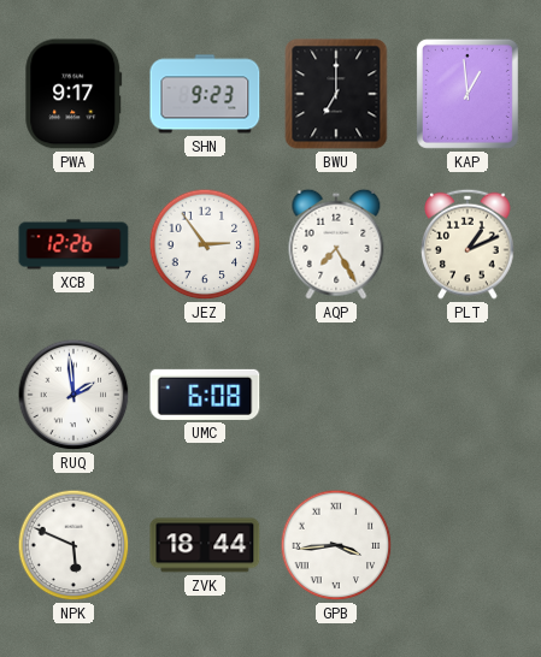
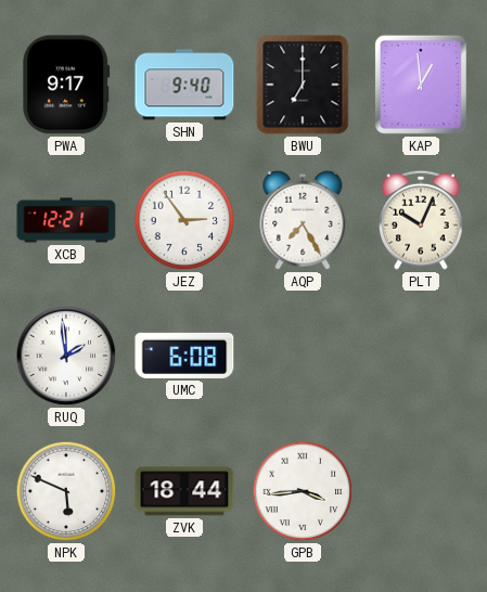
SHN: 9:23 -> 9:40
XCB: 12:26 -> 12:21
PLT: 1:11 -> 10:04
